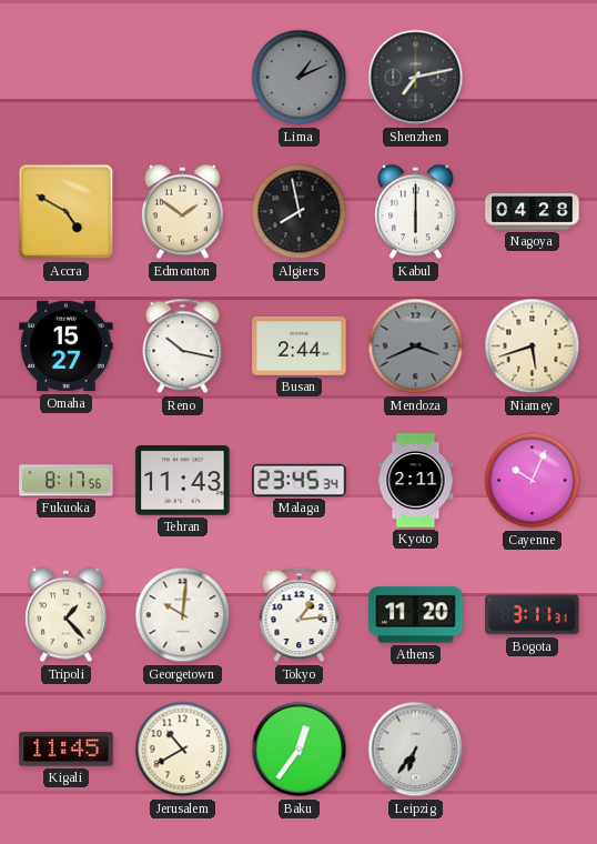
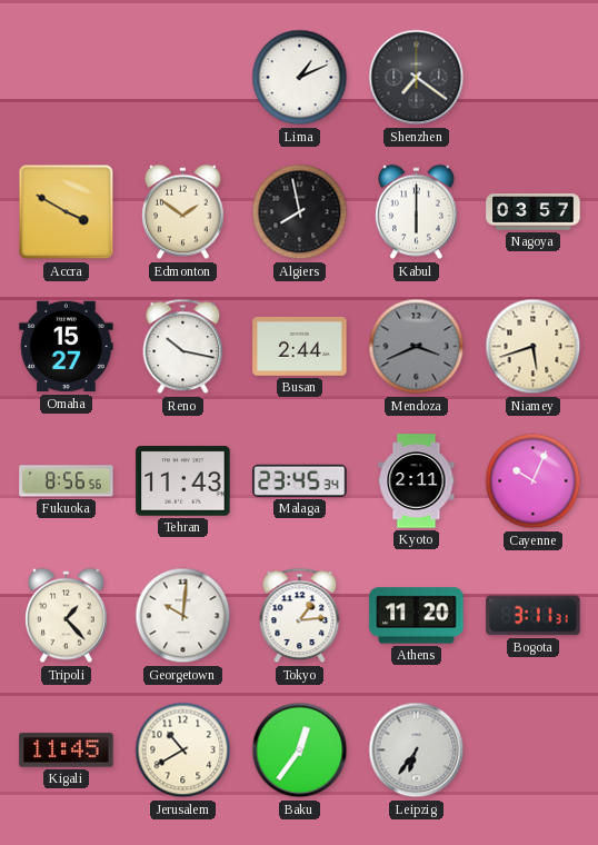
Lima dial: grey -> white
Shenzhen: 7:13 -> 7:21
Accra: 4:50 -> 3:50
Nagoya: 04:28 -> 03:57
Fukuoka: 8:17 -> 8:56
